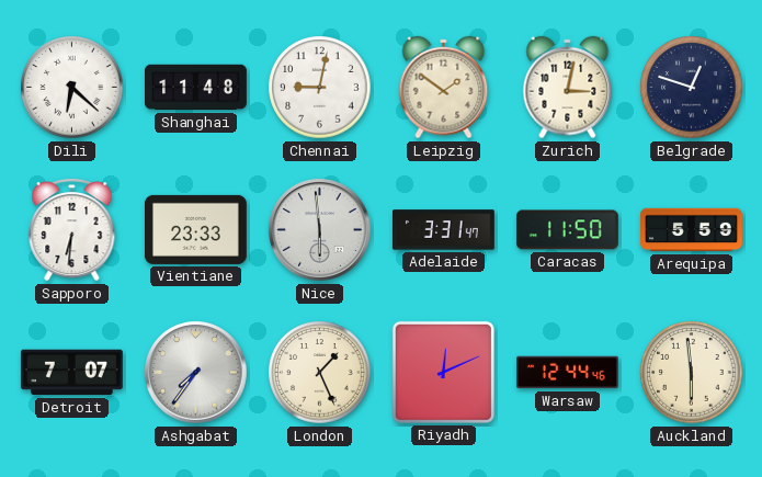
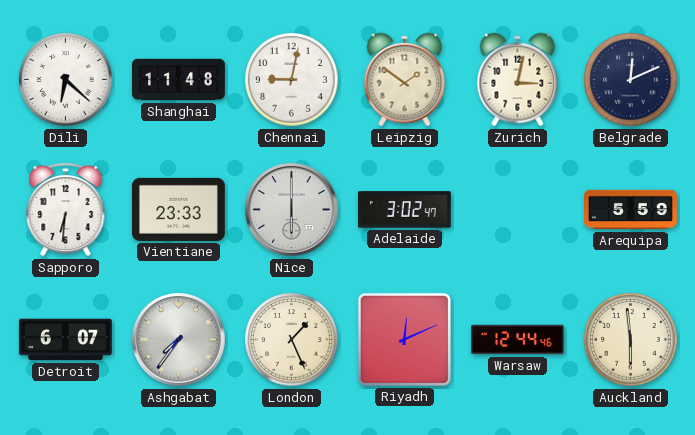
Belgrade: 12:48 -> 12:11
Nice: 5:59 -> 6:00
Adelaide: 3:31 -> 3:02
Caracas: 11:50 -> none
Detroit: 7:07 -> 6:07
